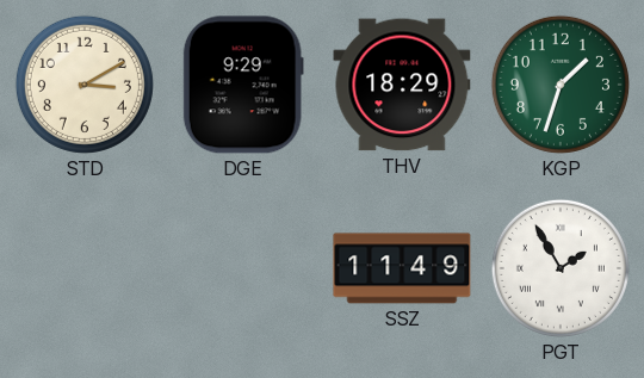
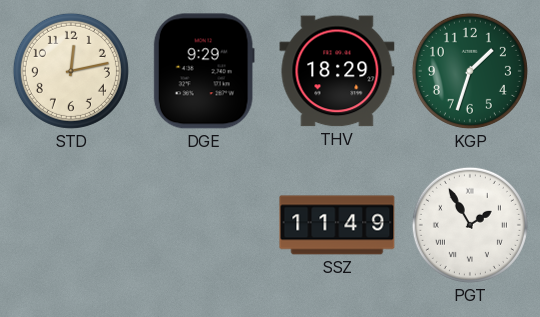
STD: 3:10 -> 12:13
